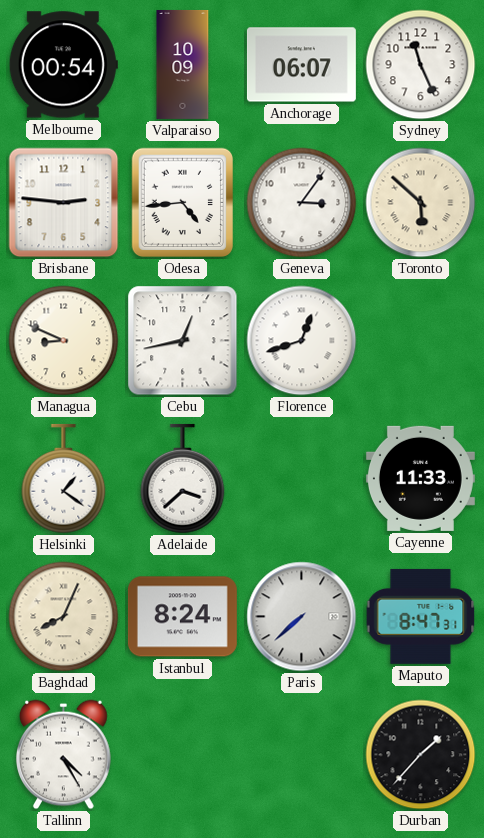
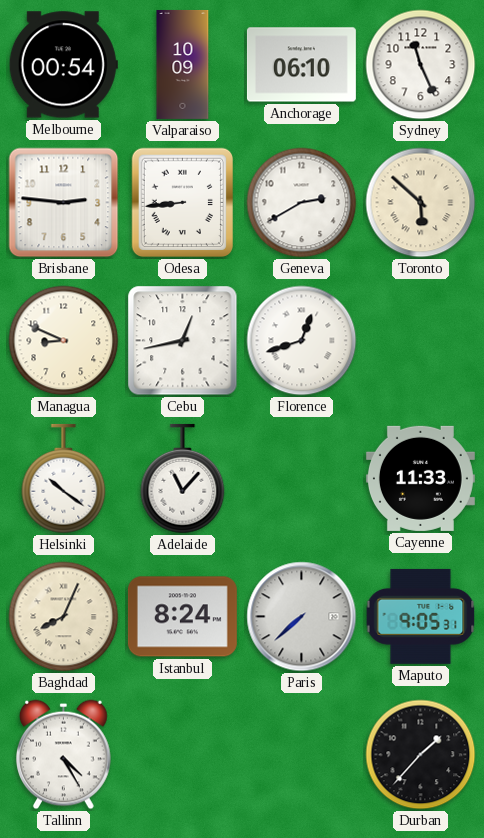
Anchorage: 06:07 -> 06:10
Odesa: 4:44 -> 8:44
Geneva: 3:06 -> 2:40
Helsinki: 1:21 -> 10:21
Adelaide: 3:38 -> 11:07
Maputo: 8:47 -> 9:05
